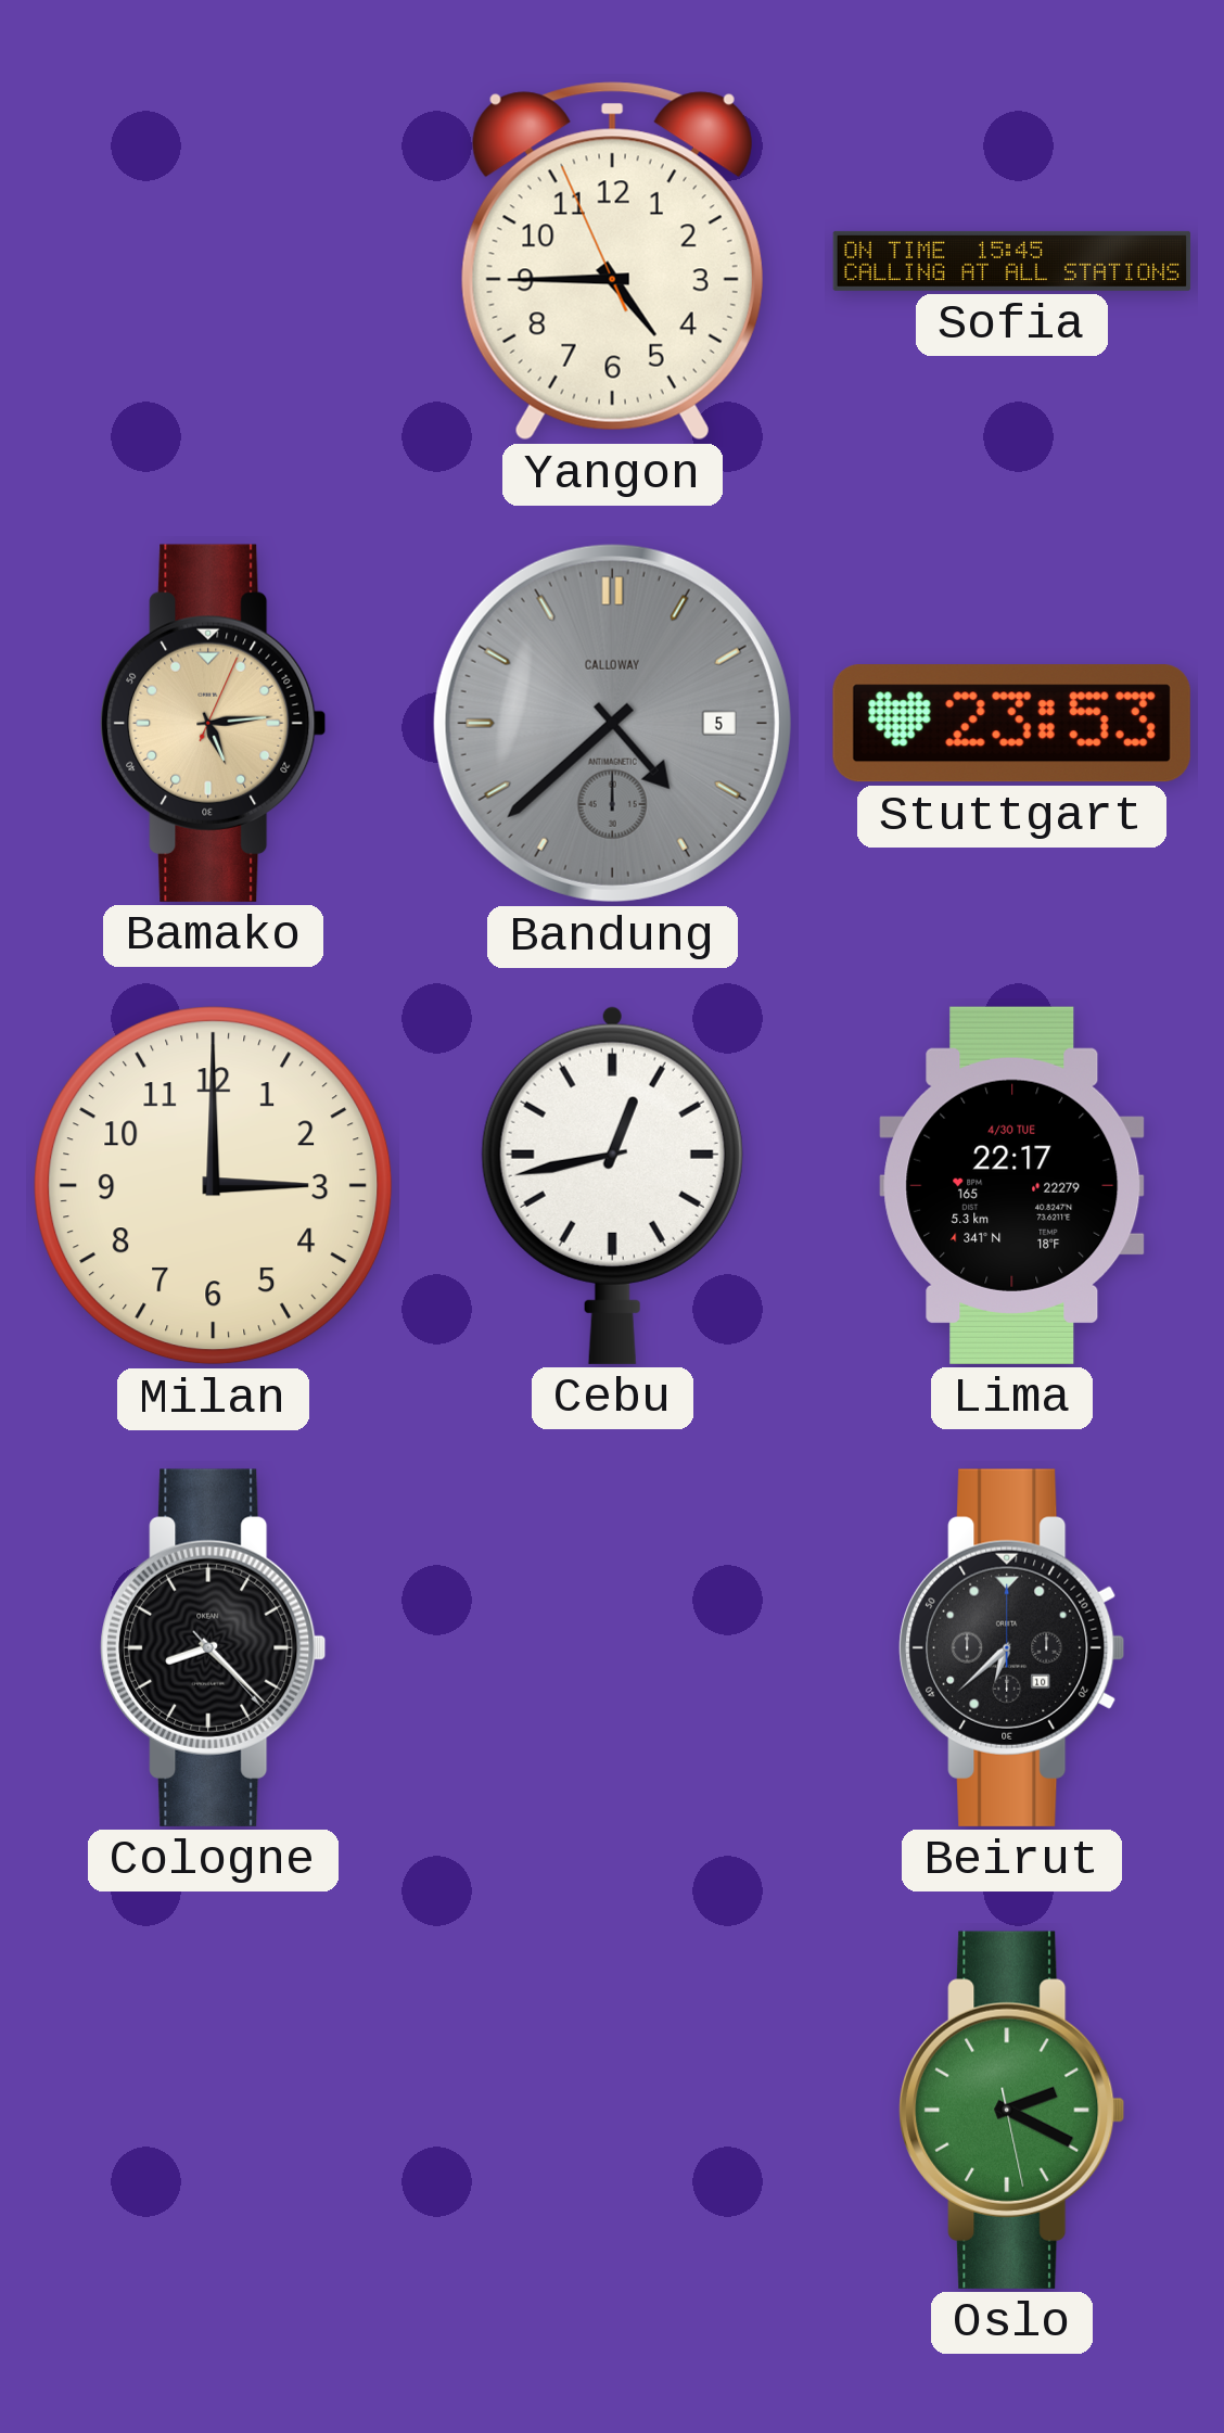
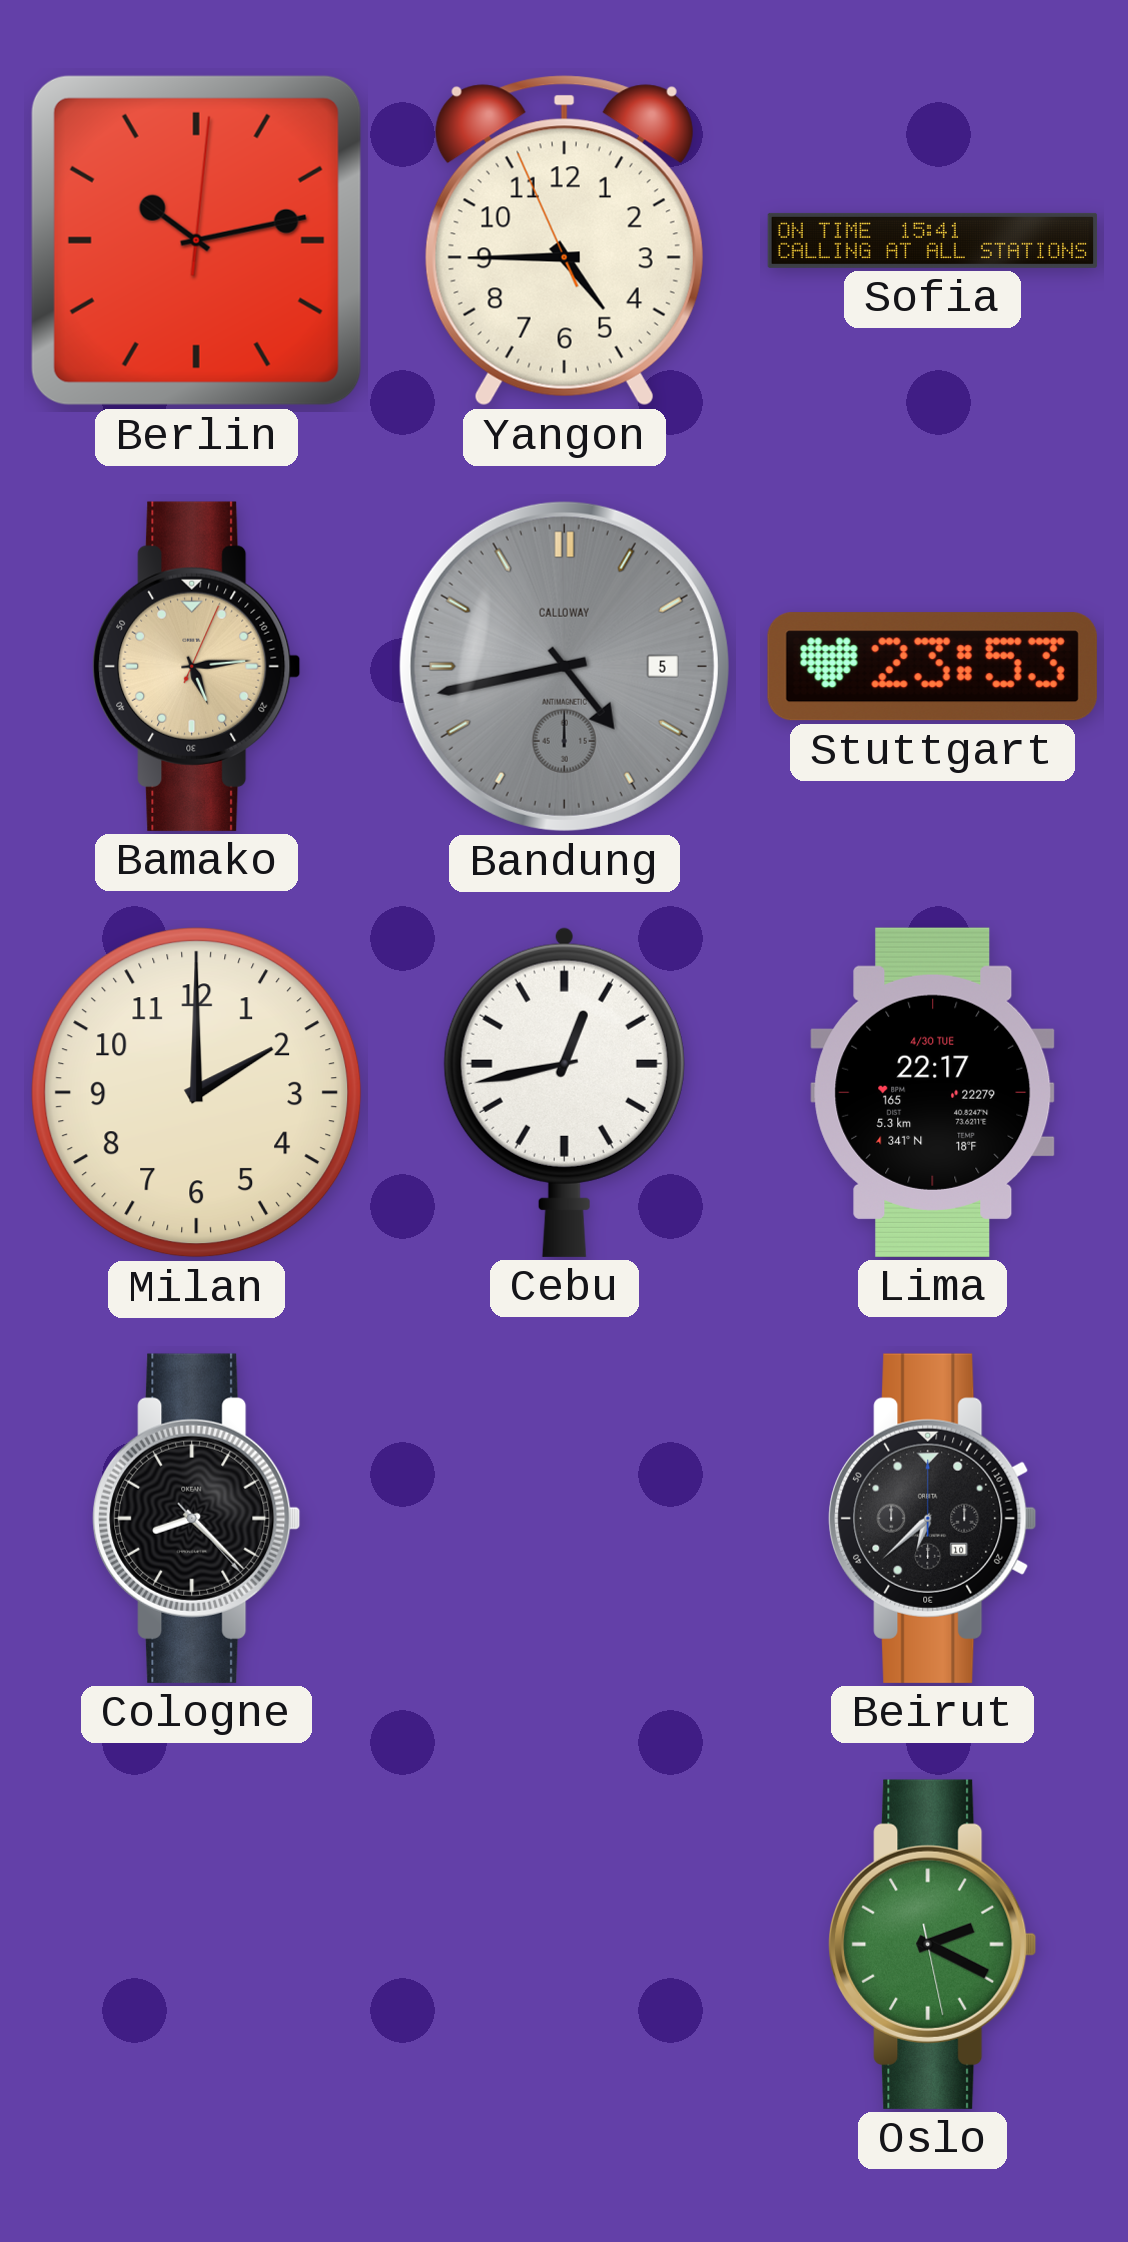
Berlin: none -> 10:13
Sofia: 15:45 -> 15:41
Bandung: 4:38 -> 4:43
Milan: 3:00 -> 2:00
